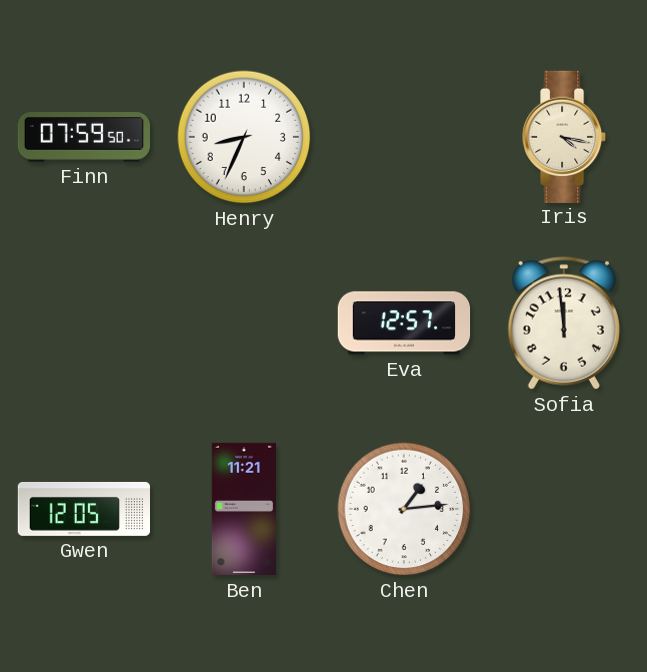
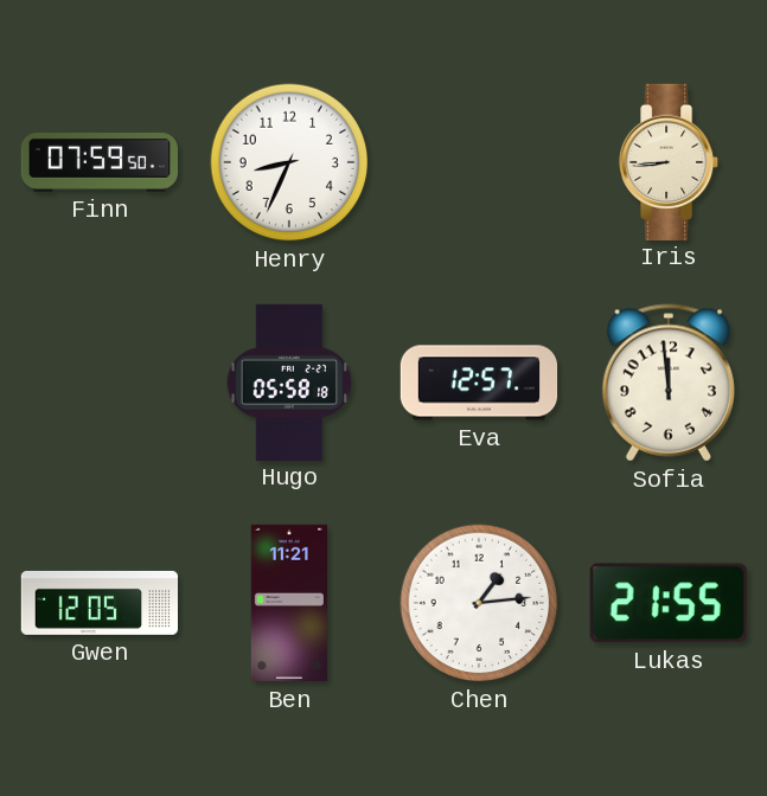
Iris: 4:17 -> 8:44
Hugo: none -> 05:58
Lukas: none -> 21:55
